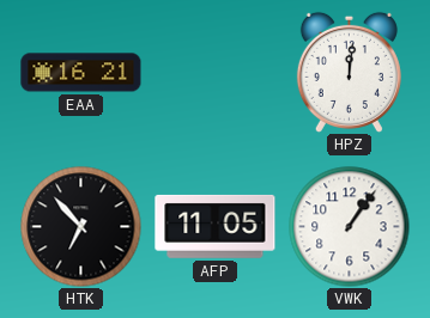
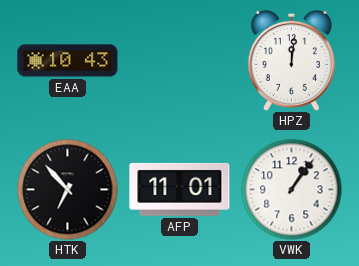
EAA: 16:21 -> 10:43
AFP: 11:05 -> 11:01
